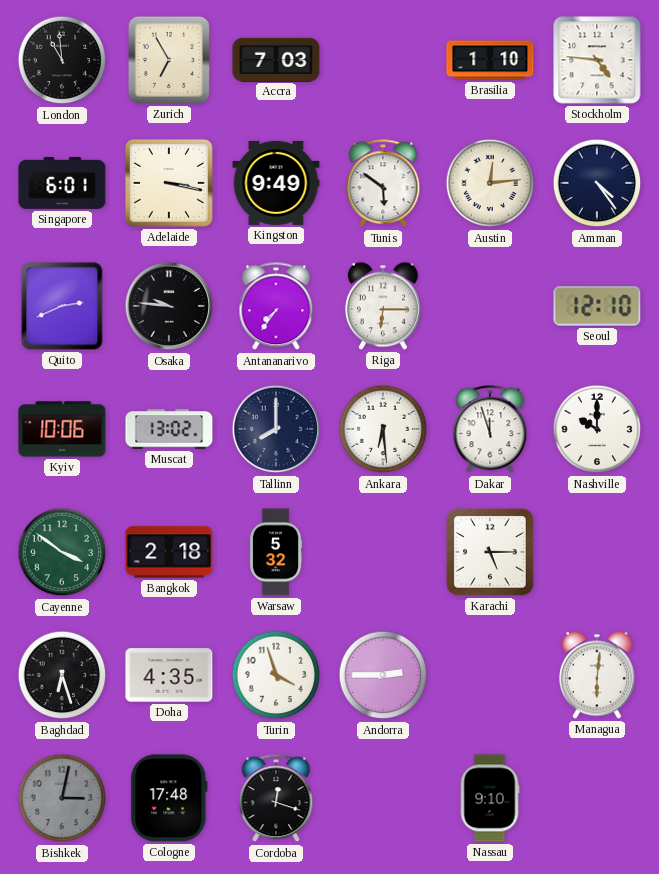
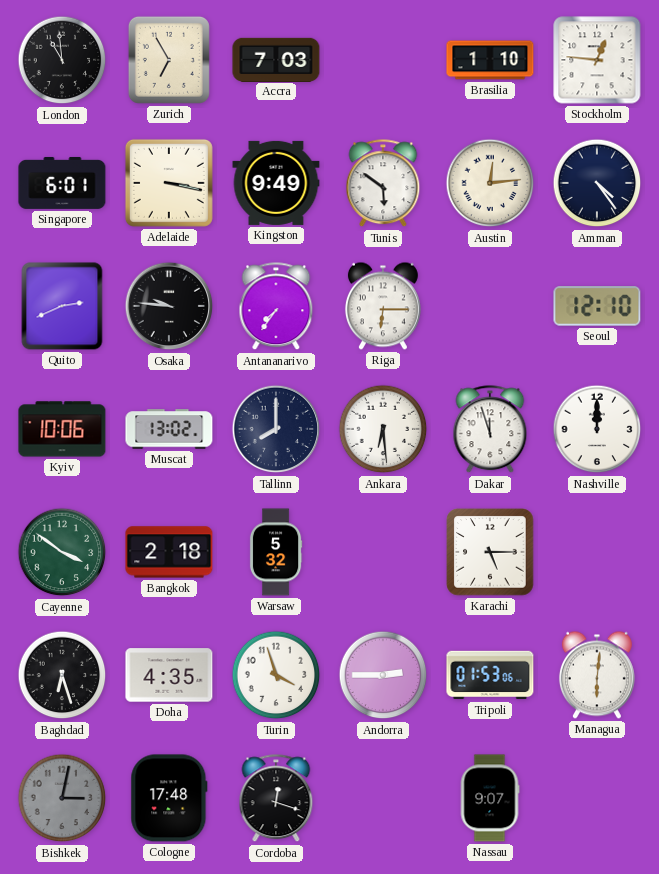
Stockholm: 4:46 -> 12:46
Nashville: 10:00 -> 12:00
Tripoli: none -> 01:53
Nassau: 9:10 -> 9:07
